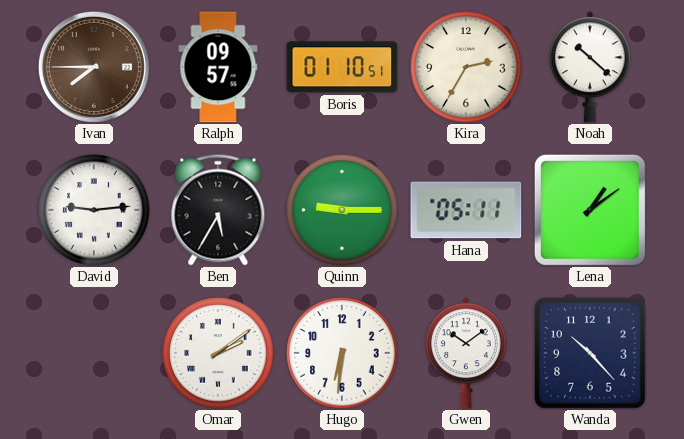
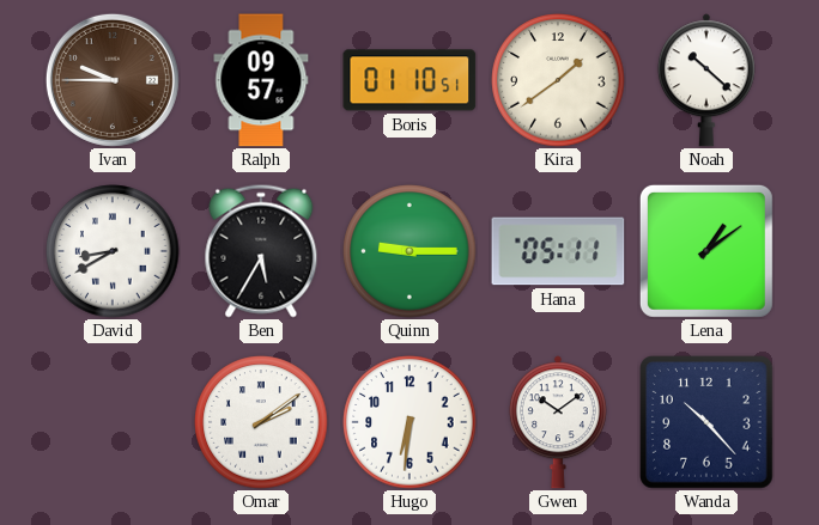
Ivan: 7:45 -> 9:45
Kira: 2:35 -> 1:39
David: 9:14 -> 8:40
